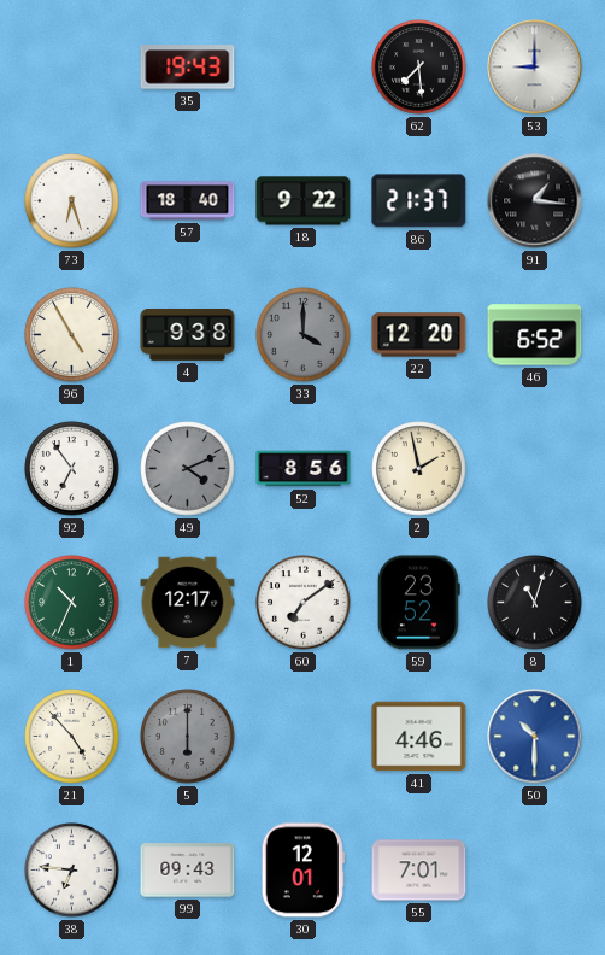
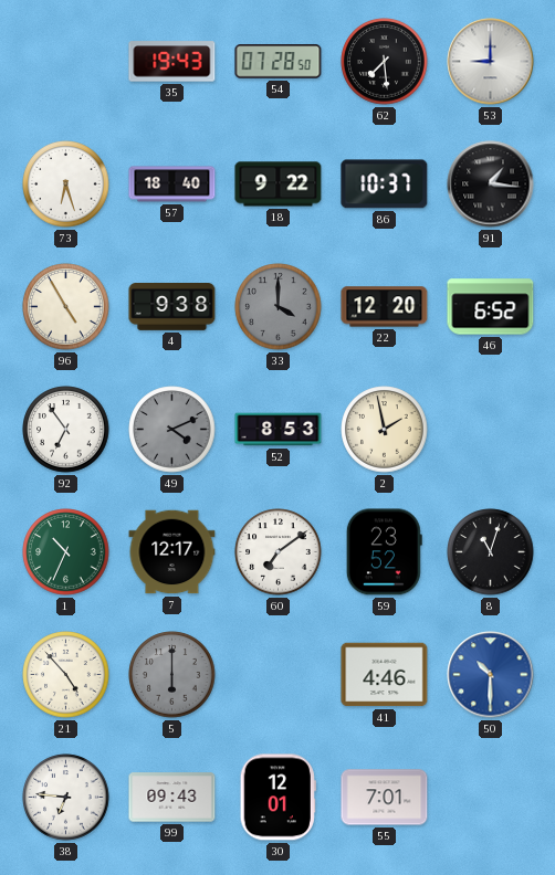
54: none -> 07:28
86: 21:37 -> 10:37
52: 8:56 -> 8:53
